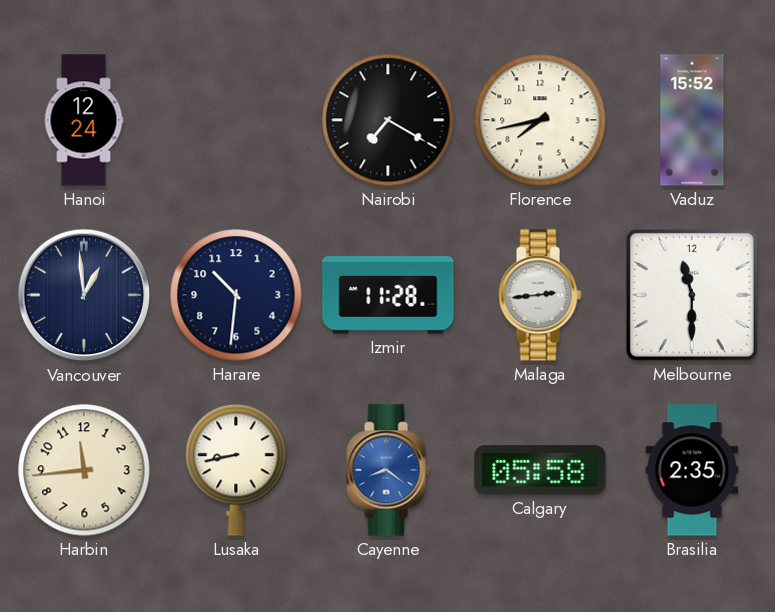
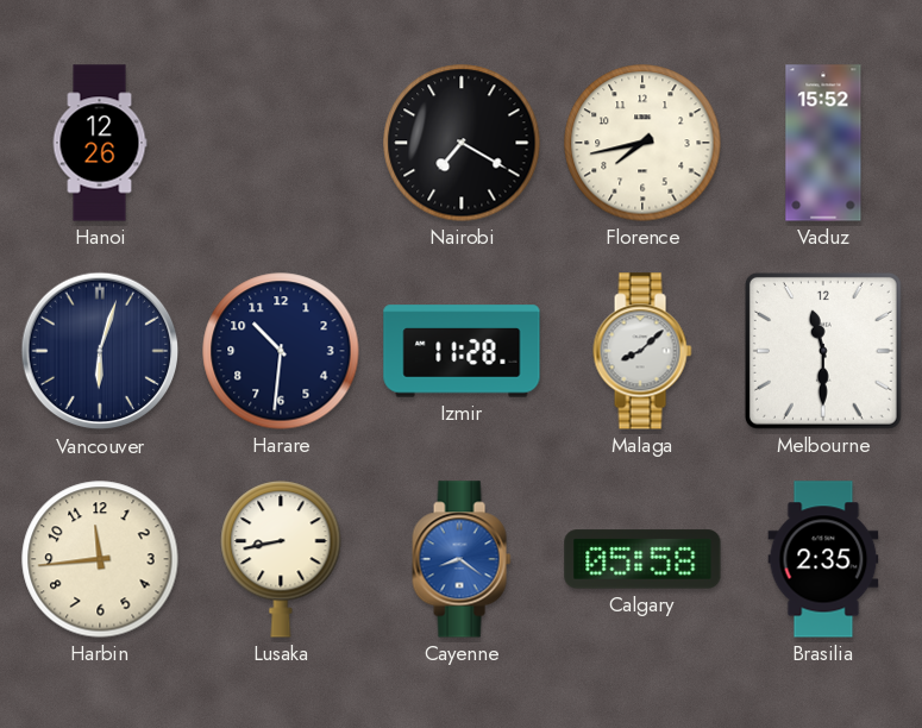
Hanoi: 12:24 -> 12:26
Vancouver: 12:59 -> 6:03
Malaga: 2:44 -> 8:08
